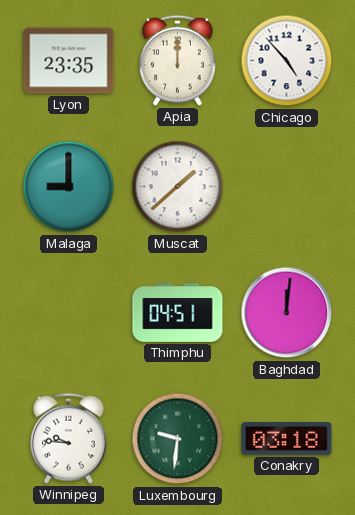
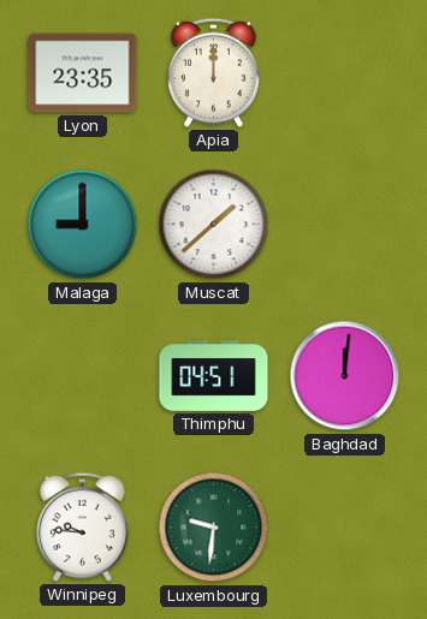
Chicago: 4:53 -> none
Conakry: 03:18 -> none
